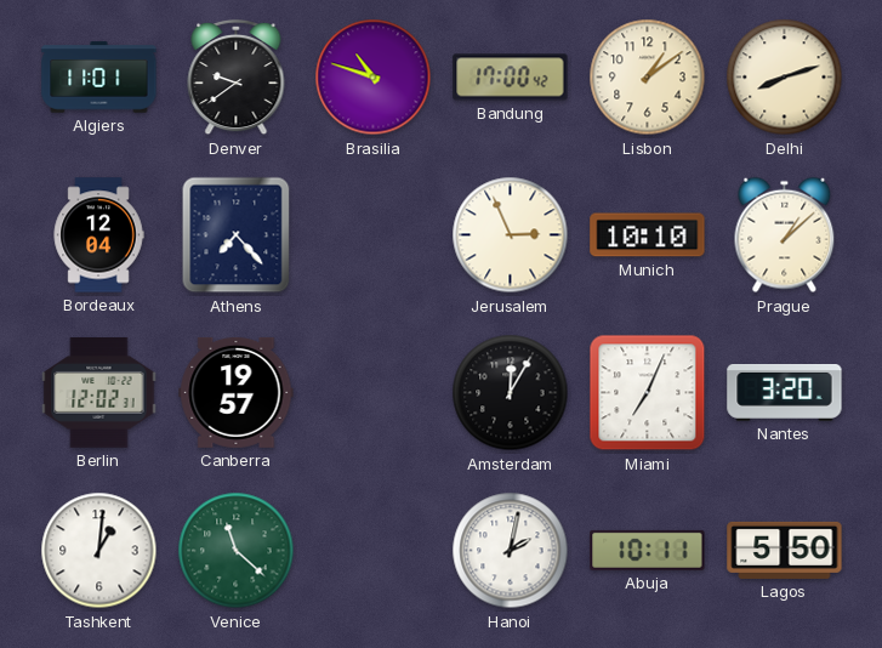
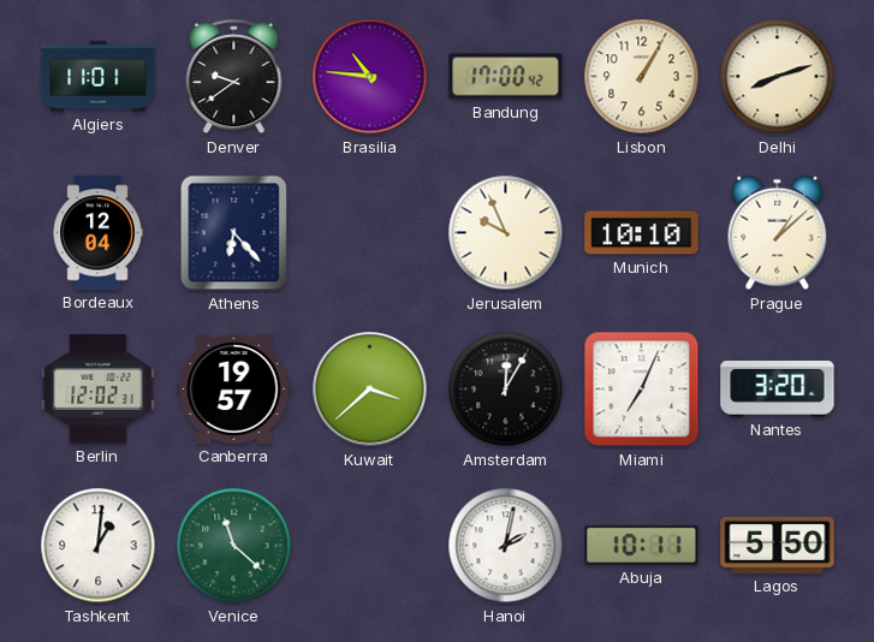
Brasilia: 10:48 -> 10:46
Lisbon: 1:09 -> 1:05
Athens: 7:23 -> 6:23
Jerusalem: 2:56 -> 9:56
Kuwait: none -> 3:38
